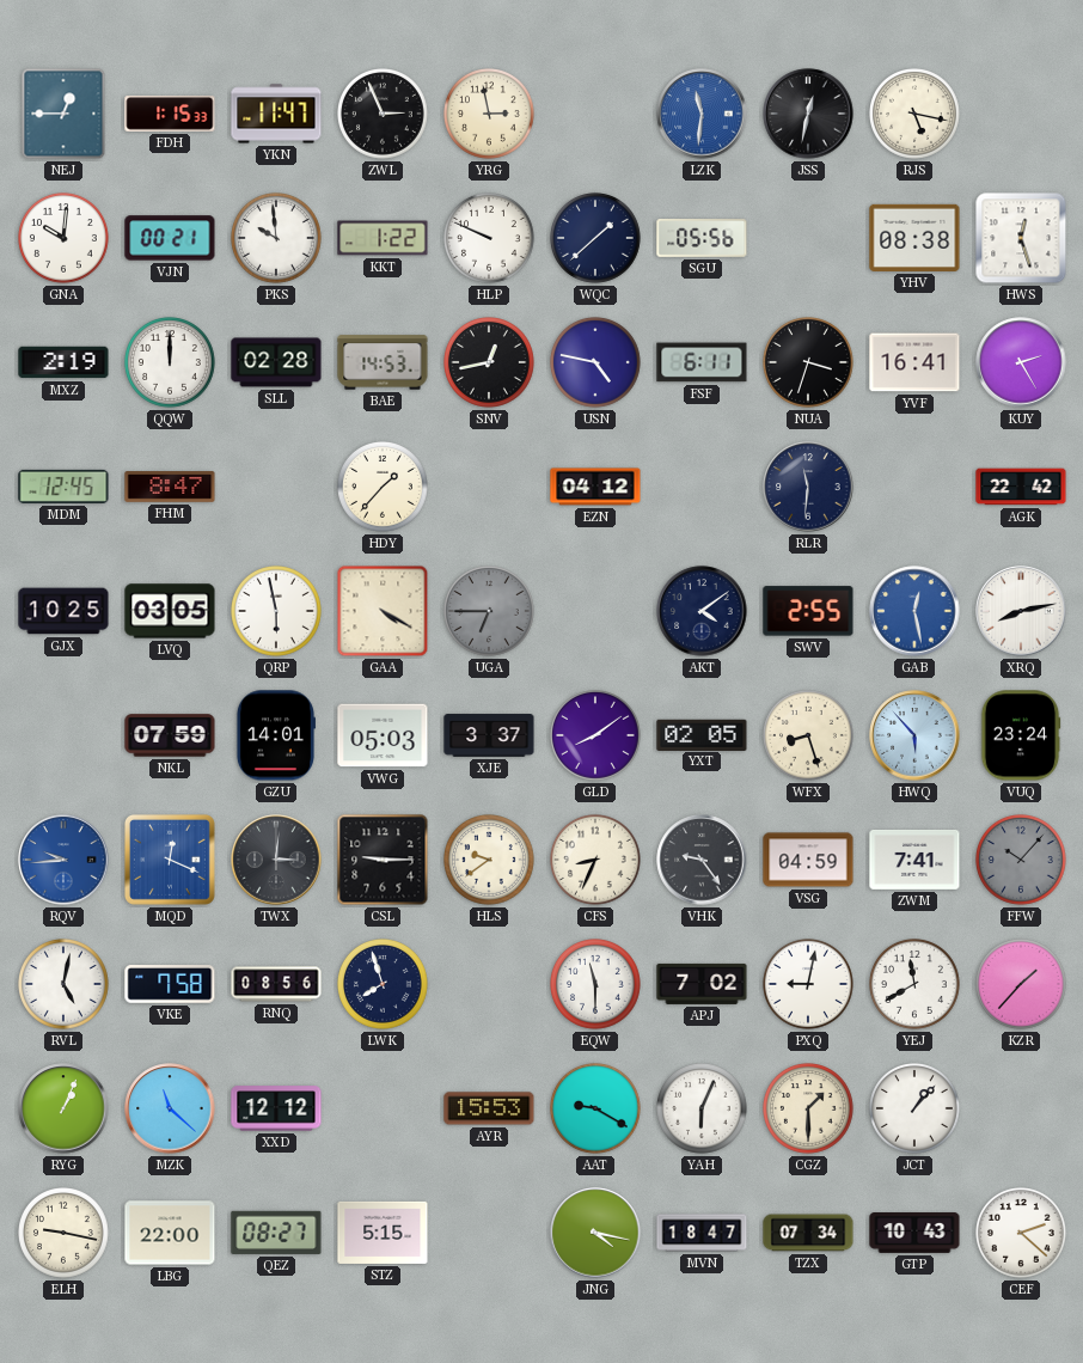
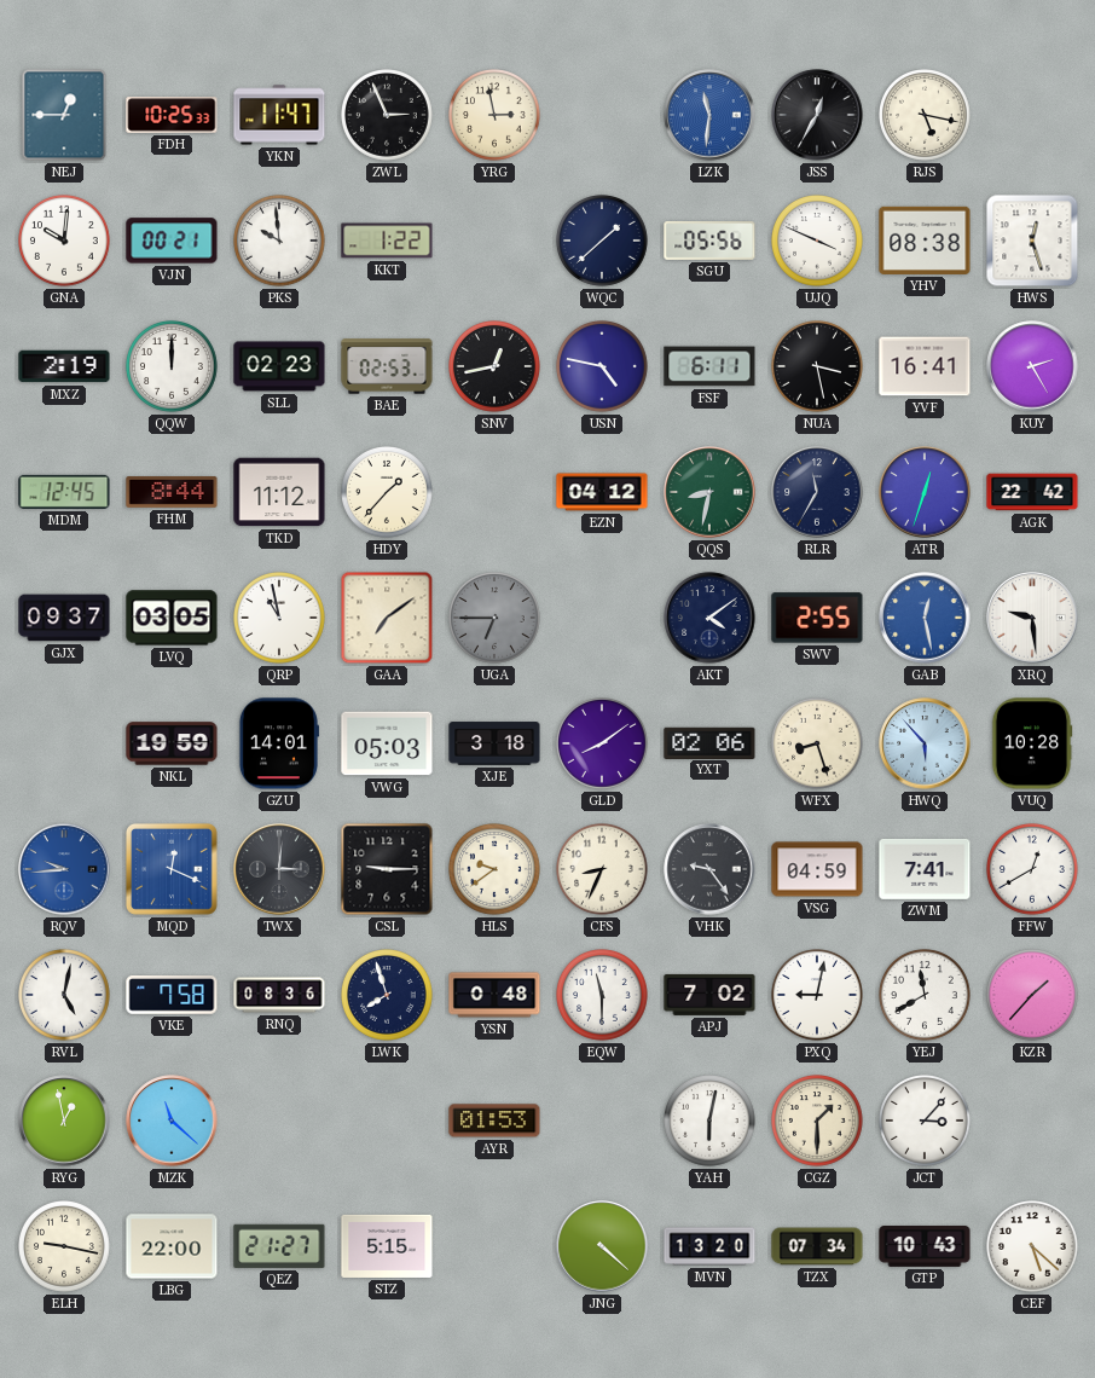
FDH: 1:15 -> 10:25
JSS: 12:32 -> 12:35
HLP: 9:49 -> none
UJQ: none -> 3:49
SLL: 02:28 -> 02:23
BAE: 14:53 -> 02:53
NUA: 3:33 -> 3:28
FHM: 8:47 -> 8:44
TKD: none -> 11:12
QQS: none -> 8:32
RLR: 11:31 -> 11:35
ATR: none -> 12:33
GJX: 10:25 -> 09:37
QRP: 5:58 -> 10:58
GAA: 4:20 -> 7:09
XRQ: 8:13 -> 9:29
NKL: 07:59 -> 19:59
XJE: 3:37 -> 3:18
YXT: 02:05 -> 02:06
VUQ: 23:24 -> 10:28
FFW: 10:07 -> 12:40
FFW dial: grey -> white
RNQ: 08:56 -> 08:36
YSN: none -> 0:48
RYG: 1:04 -> 12:58
XXD: 12:12 -> none
AYR: 15:53 -> 01:53
AAT: 9:20 -> none
YAH: 6:04 -> 6:02
JCT: 1:07 -> 3:07
QEZ: 08:27 -> 21:27
JNG: 4:17 -> 4:22
MVN: 18:47 -> 13:20
CEF: 2:22 -> 5:22
